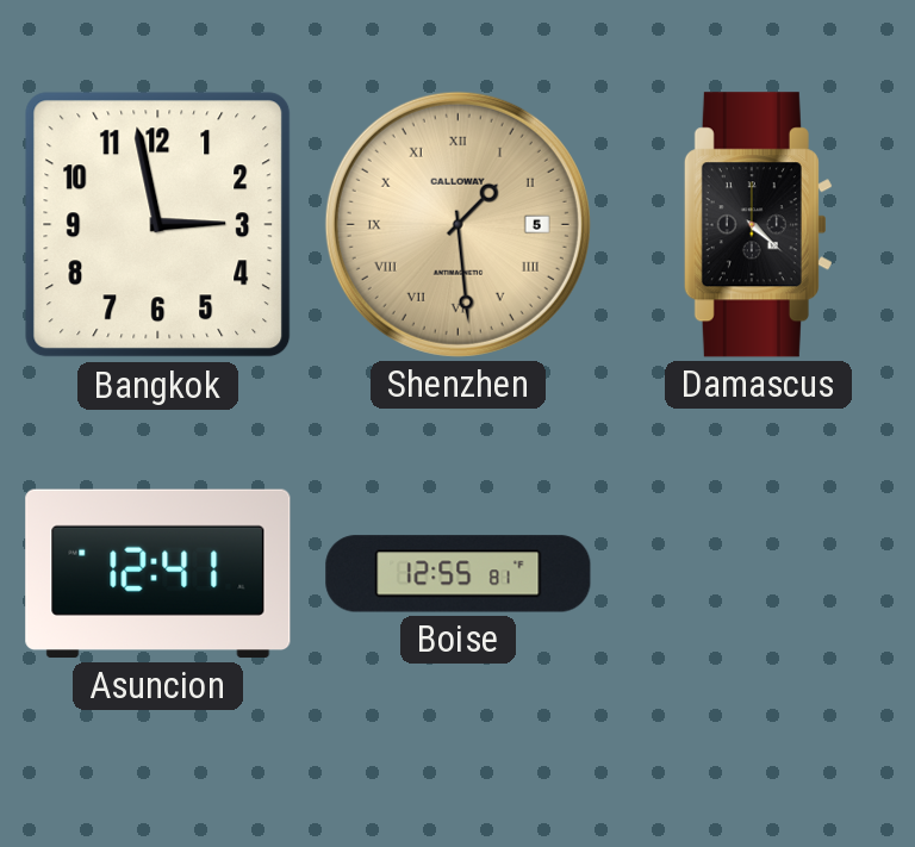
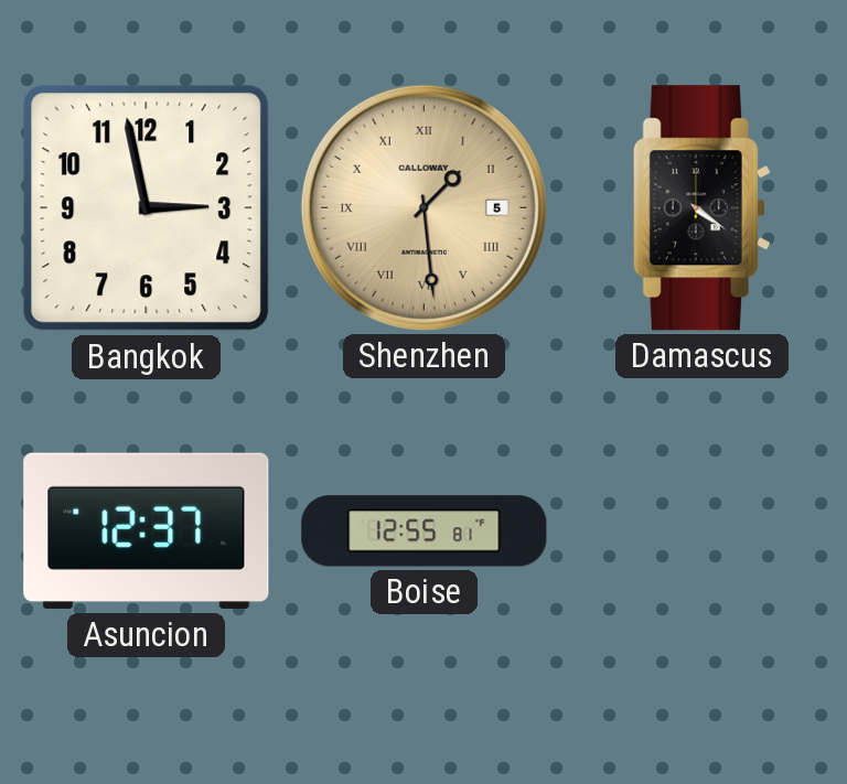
Damascus: 4:22 -> 4:21
Asuncion: 12:41 -> 12:37
